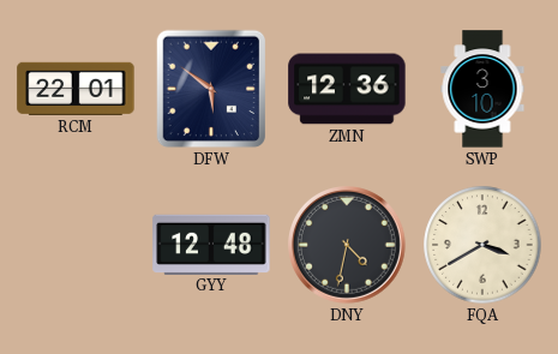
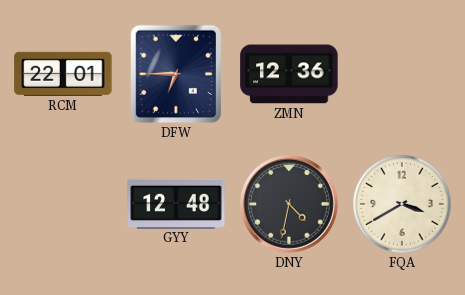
DFW: 5:51 -> 6:45
SWP: 3:10 -> none
